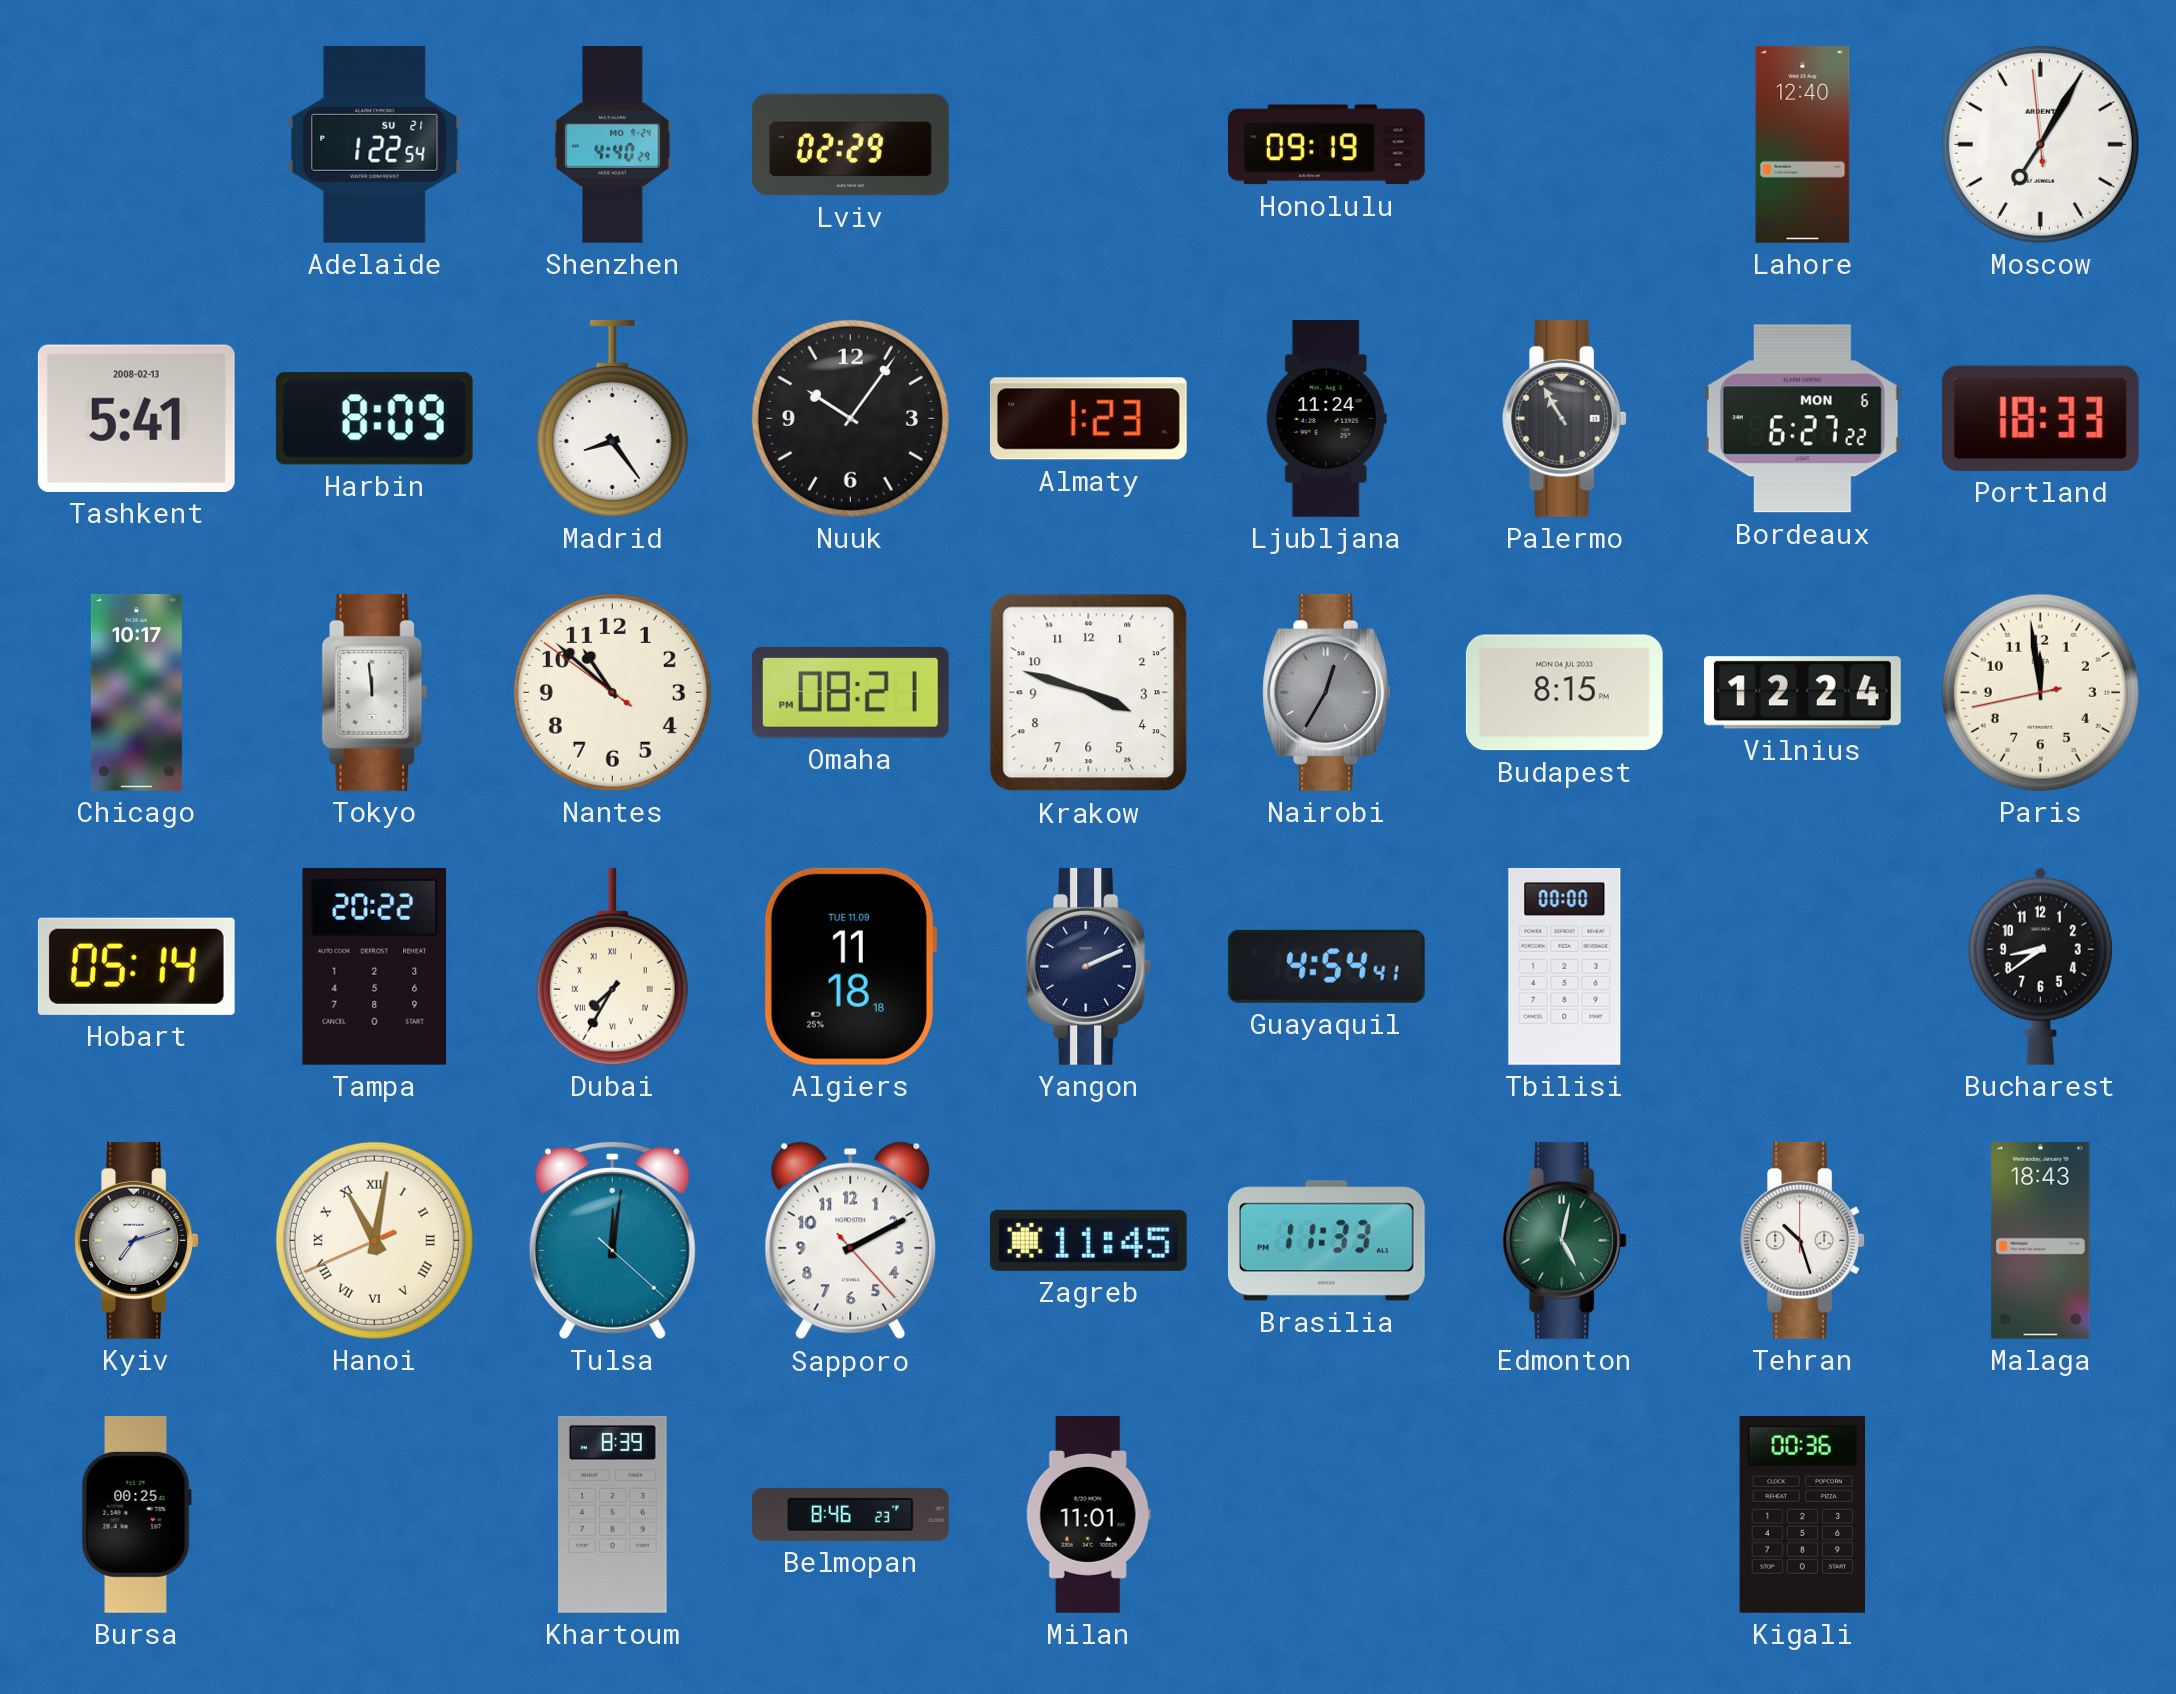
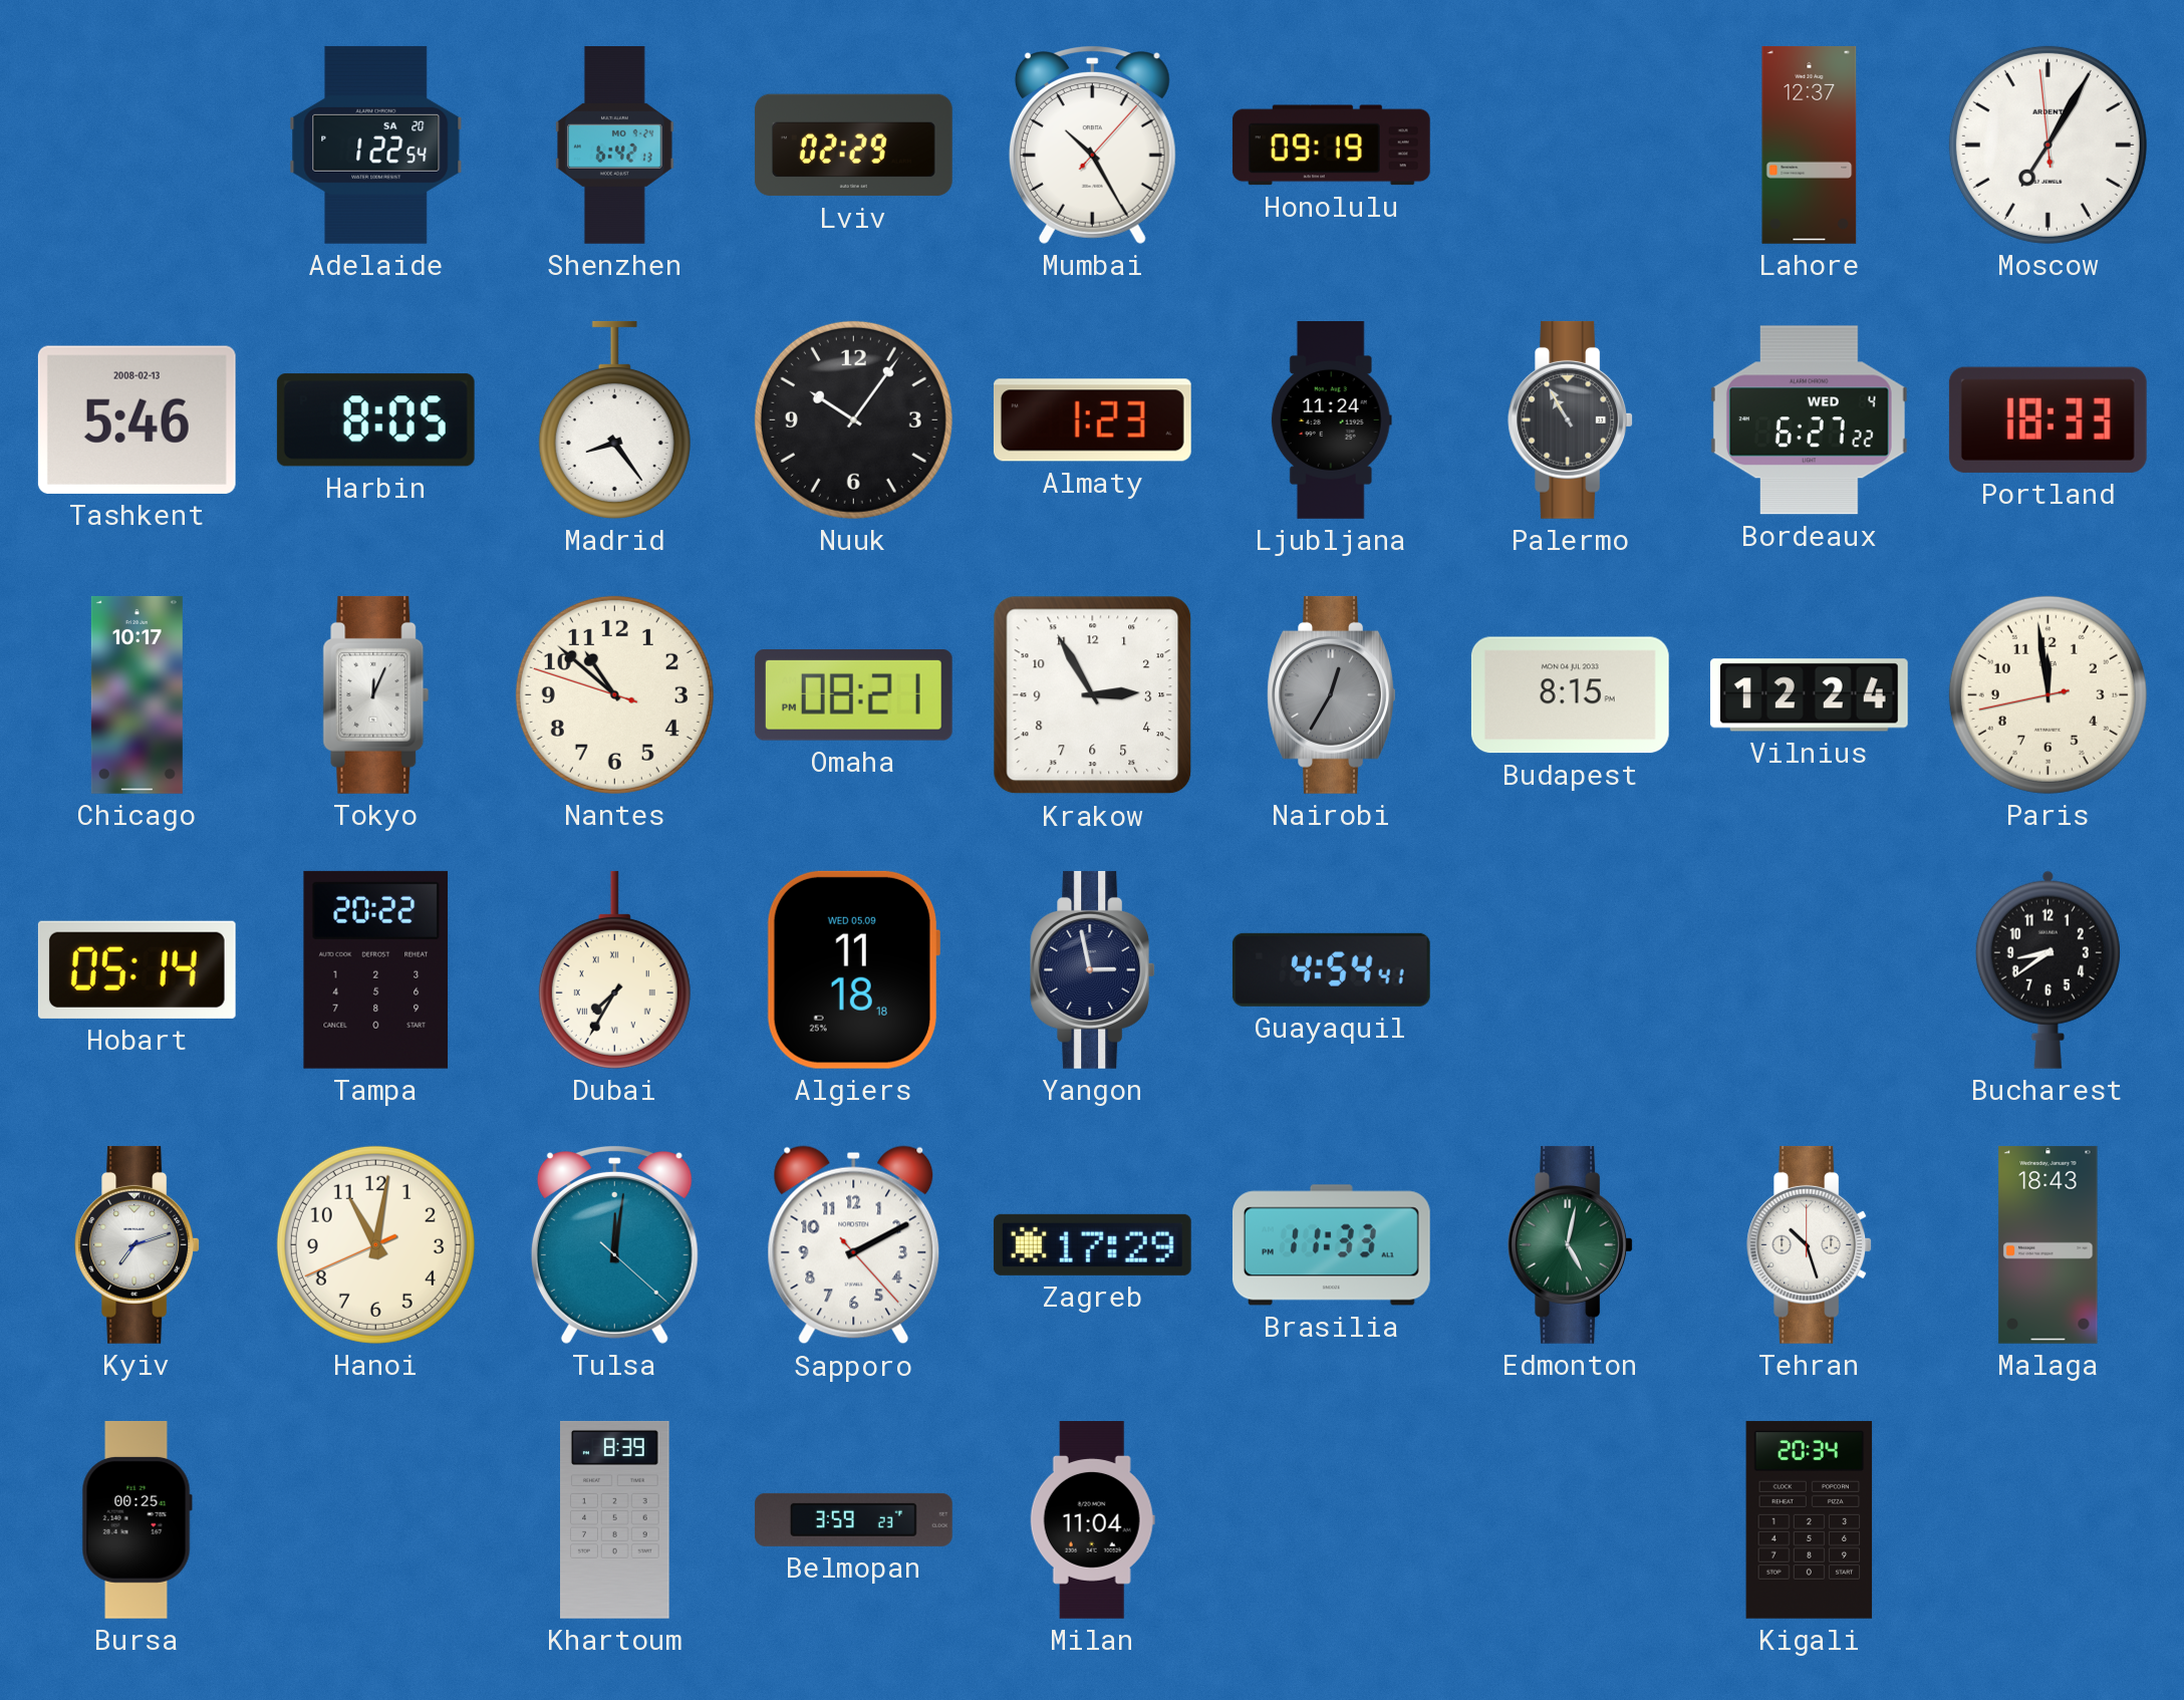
Adelaide date: SU 21 -> SA 20
Shenzhen: 4:40 -> 6:42
Mumbai: none -> 10:25
Lahore: 12:40 -> 12:37
Tashkent: 5:41 -> 5:46
Harbin: 8:09 -> 8:05
Bordeaux date: MON 6 -> WED 4
Tokyo: 11:59 -> 12:04
Nantes: 10:51:51 -> 10:51:48
Krakow: 3:48 -> 2:55
Algiers date: TUE 11.09 -> WED 05.09
Yangon: 2:11 -> 2:58
Tbilisi: 00:00 -> none
Hanoi numerals: Roman -> Arabic
Zagreb: 11:45 -> 17:29
Belmopan: 8:46 -> 3:59
Milan: 11:01 -> 11:04
Kigali: 00:36 -> 20:34
